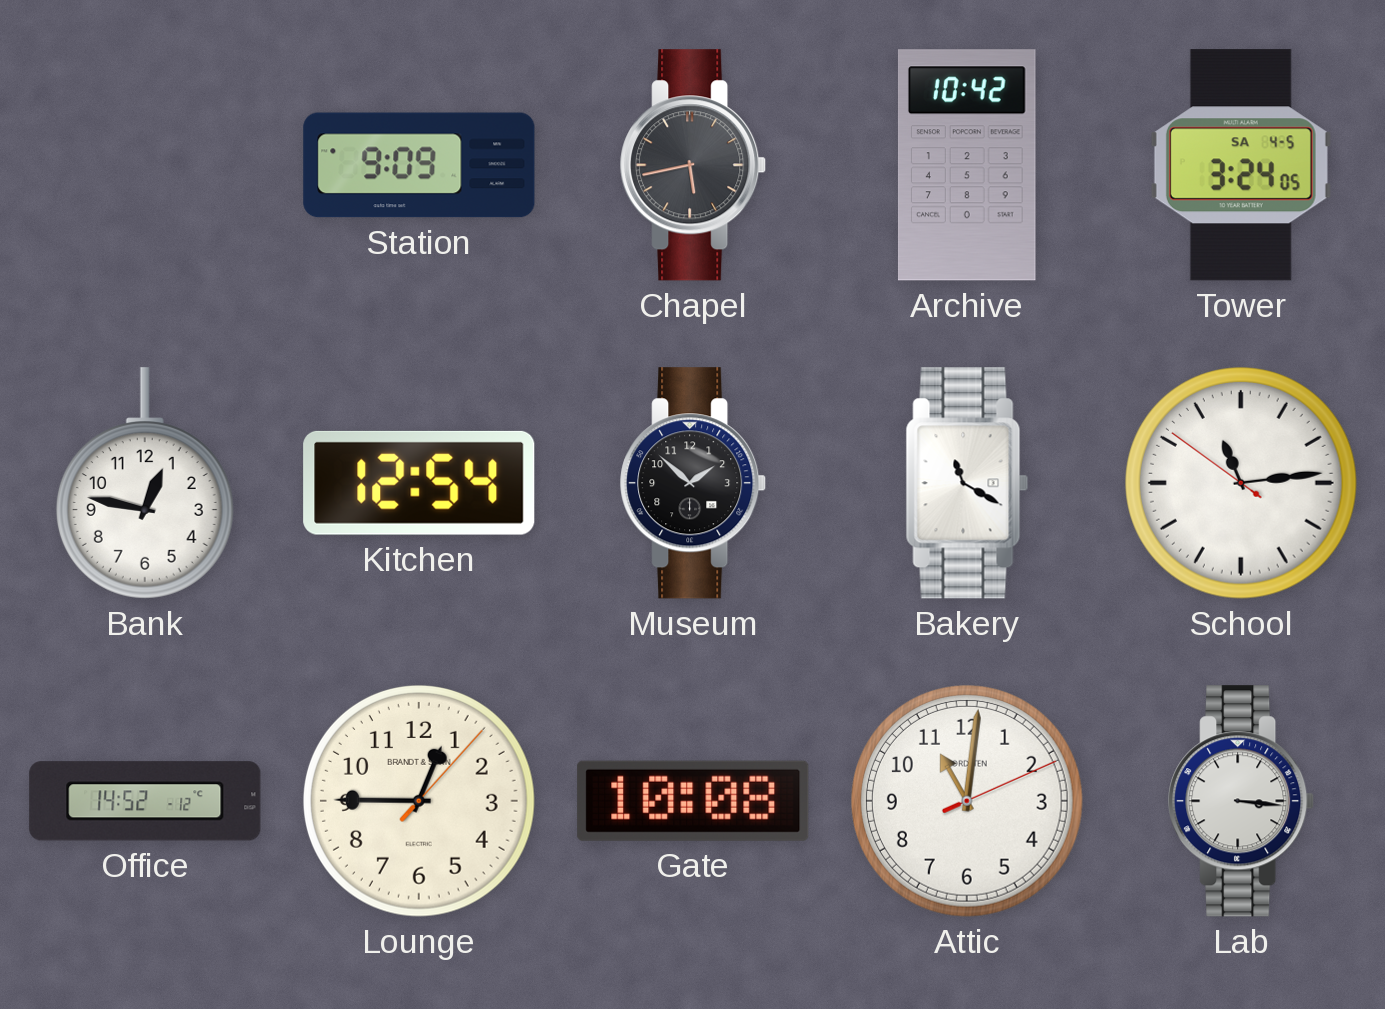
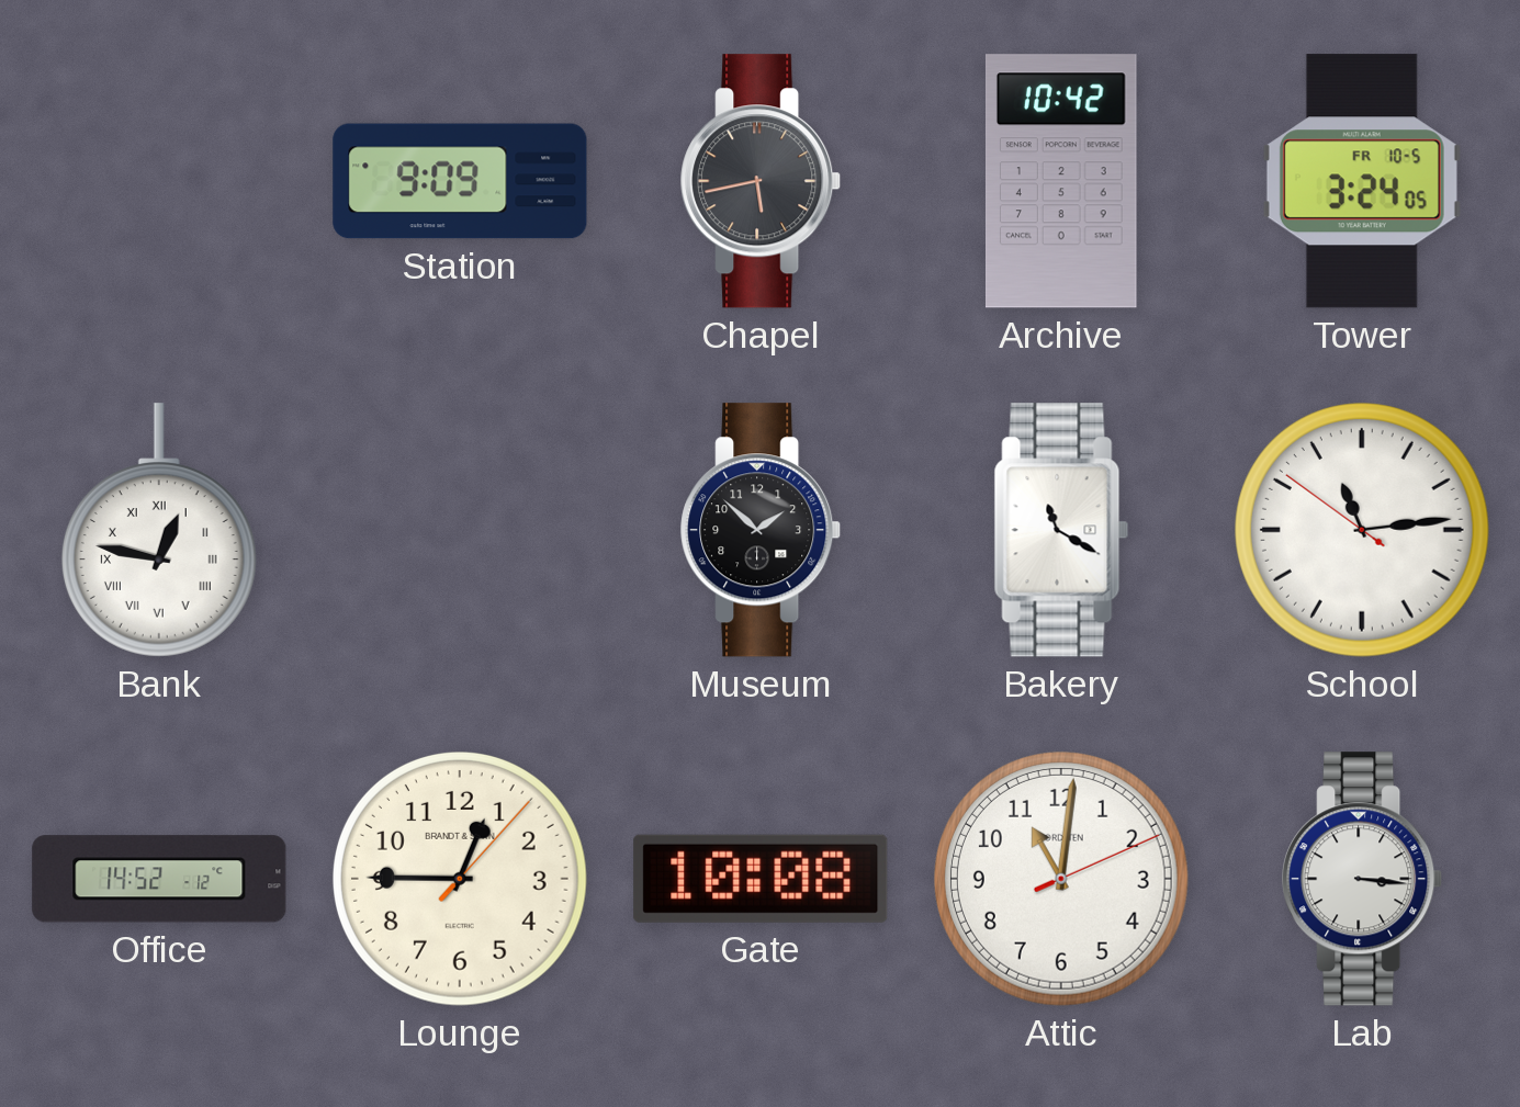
Tower date: SA 4-5 -> FR 10-5
Bank numerals: Arabic -> Roman
Kitchen: 12:54 -> none
